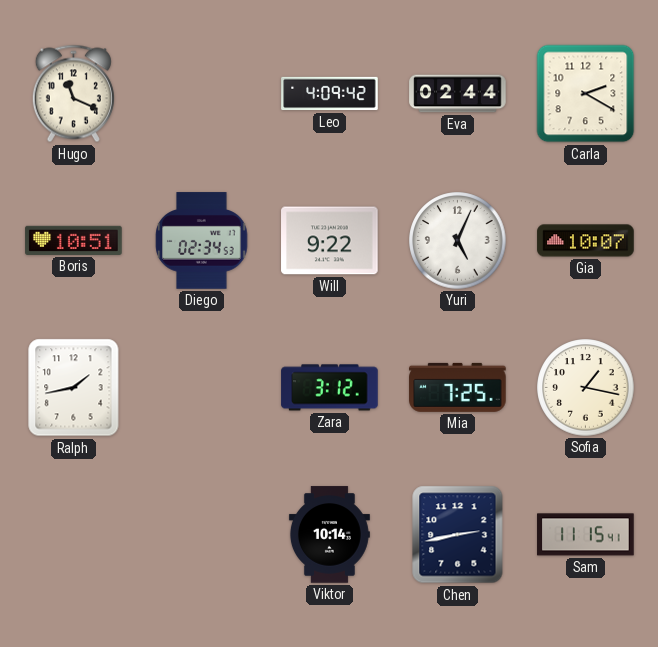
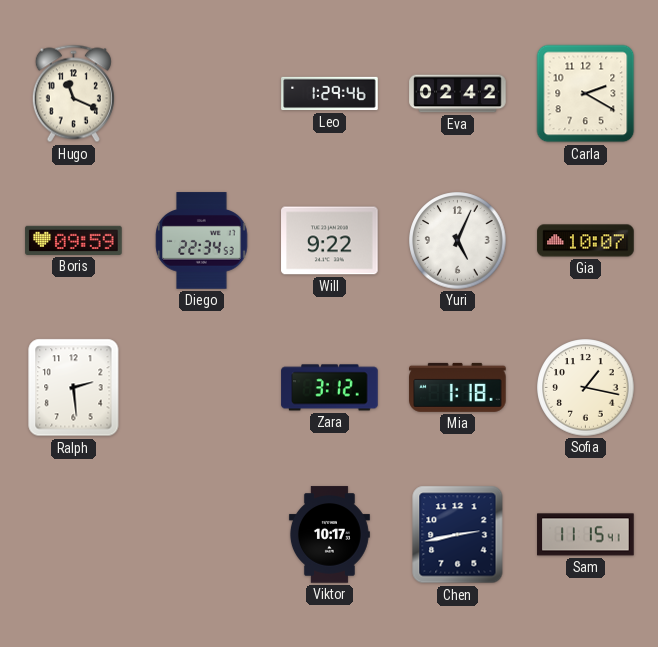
Leo: 4:09 -> 1:29
Eva: 02:44 -> 02:42
Boris: 10:51 -> 09:59
Diego: 02:34 -> 22:34
Ralph: 1:43 -> 2:29
Mia: 7:25 -> 1:18
Viktor: 10:14 -> 10:17
